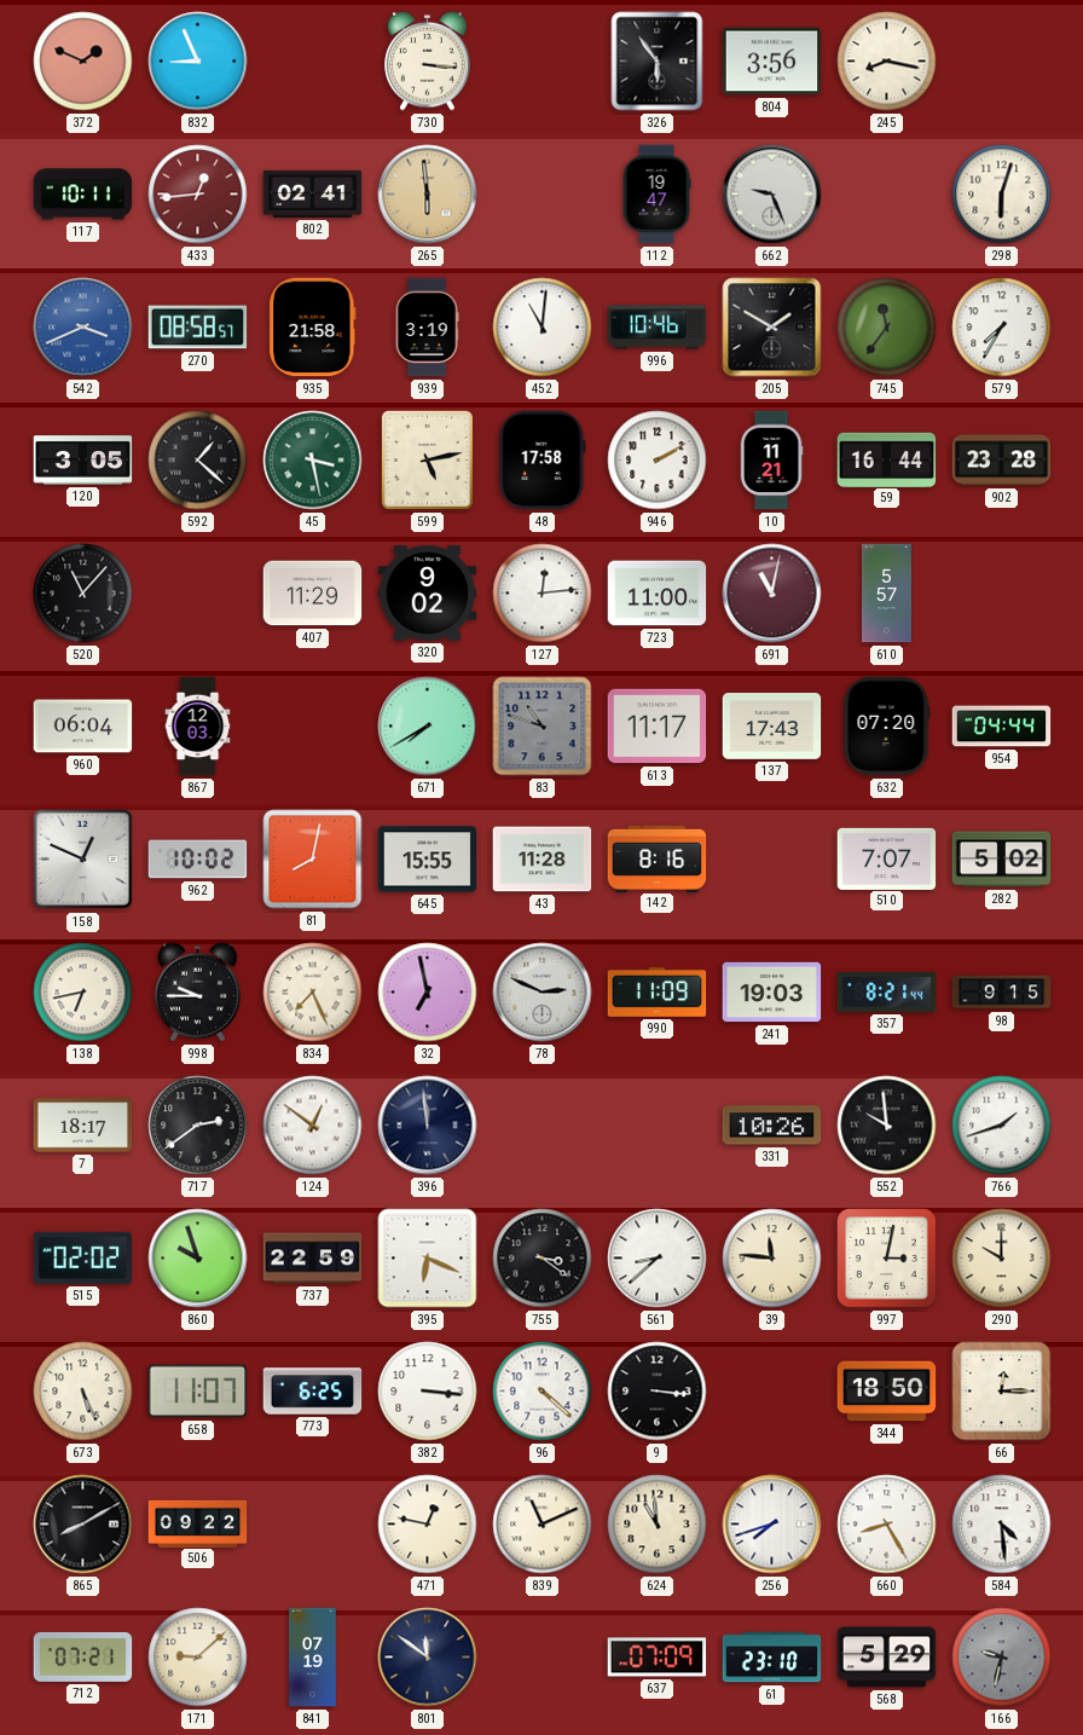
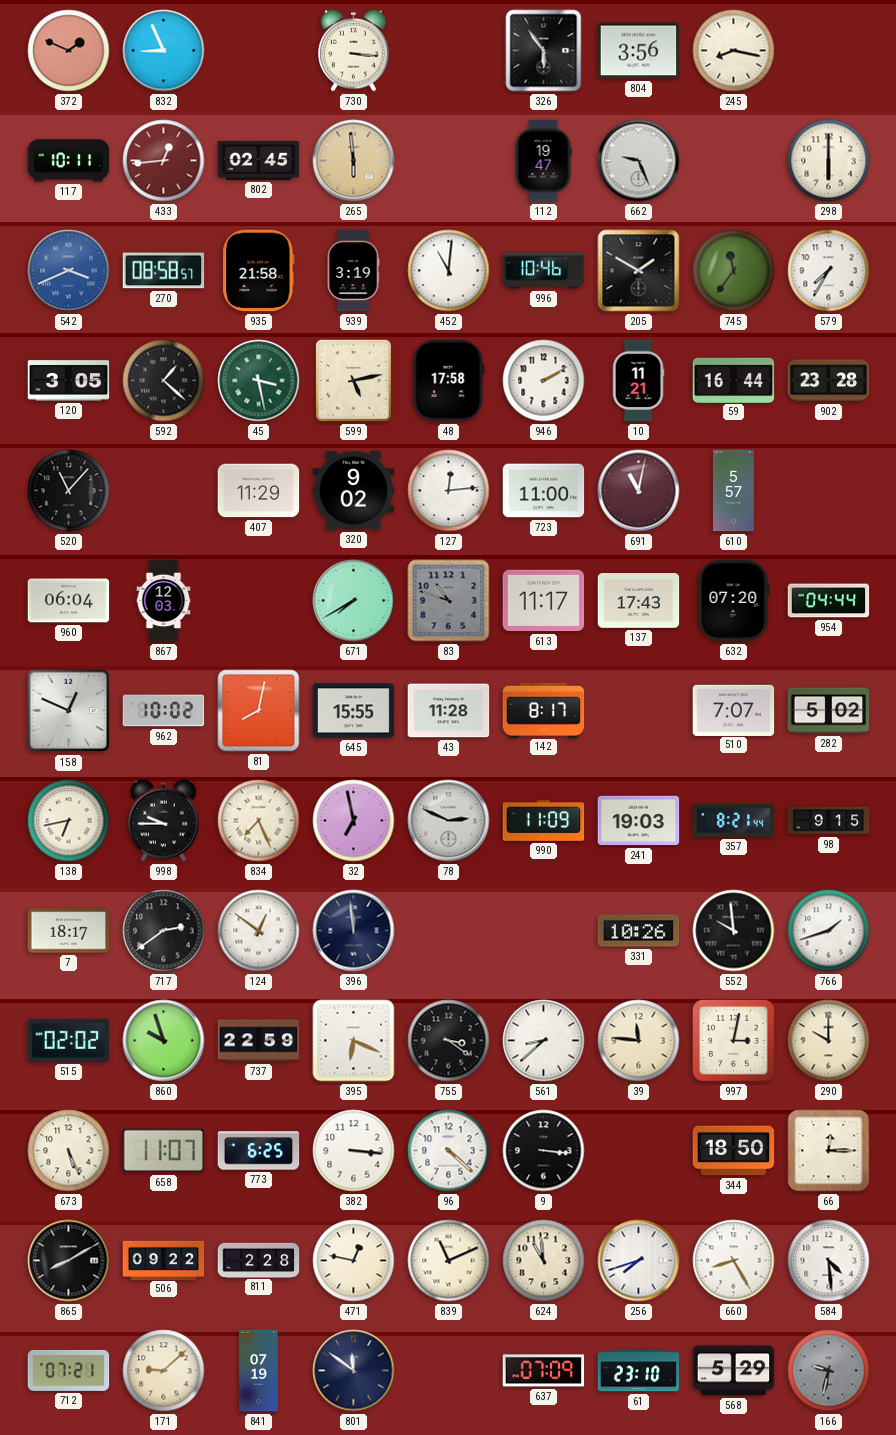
802: 02:41 -> 02:45
298: 6:03 -> 6:00
142: 8:16 -> 8:17
811: none -> 2:28
